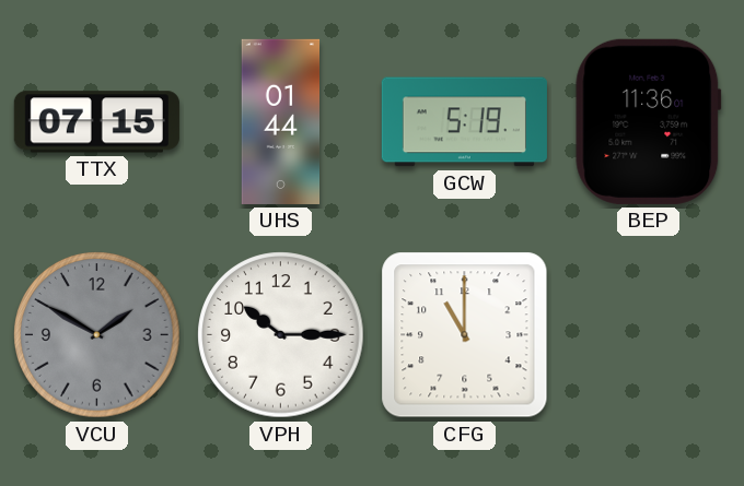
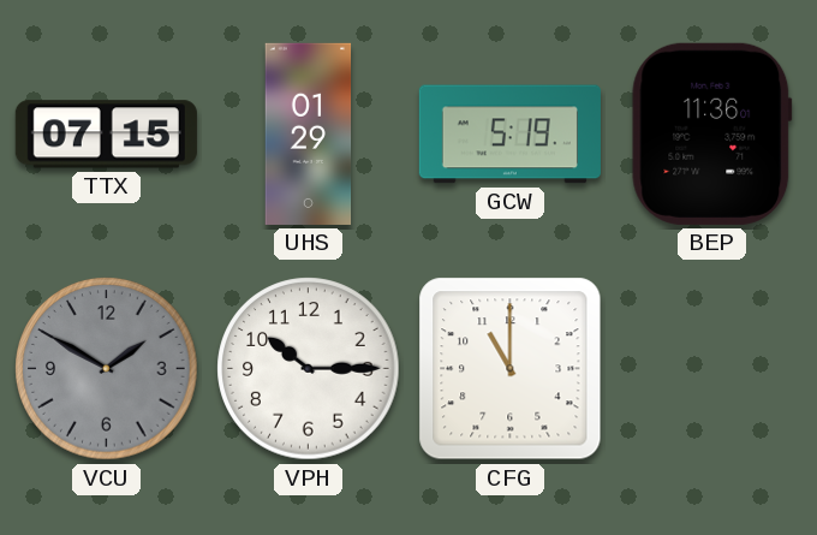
UHS: 01:44 -> 01:29
